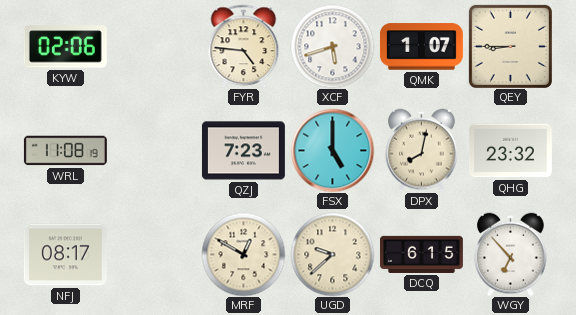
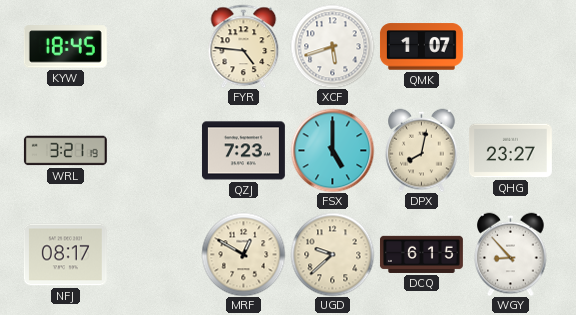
KYW: 02:06 -> 18:45
QEY: 8:45 -> none
WRL: 11:08 -> 3:21
QHG: 23:32 -> 23:27
WGY: 6:53 -> 8:53
